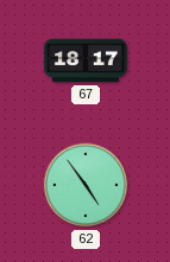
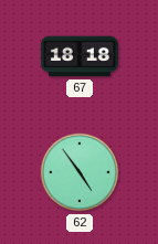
67: 18:17 -> 18:18
